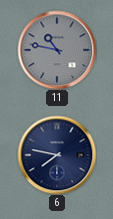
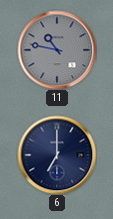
6: 7:47 -> 7:00
